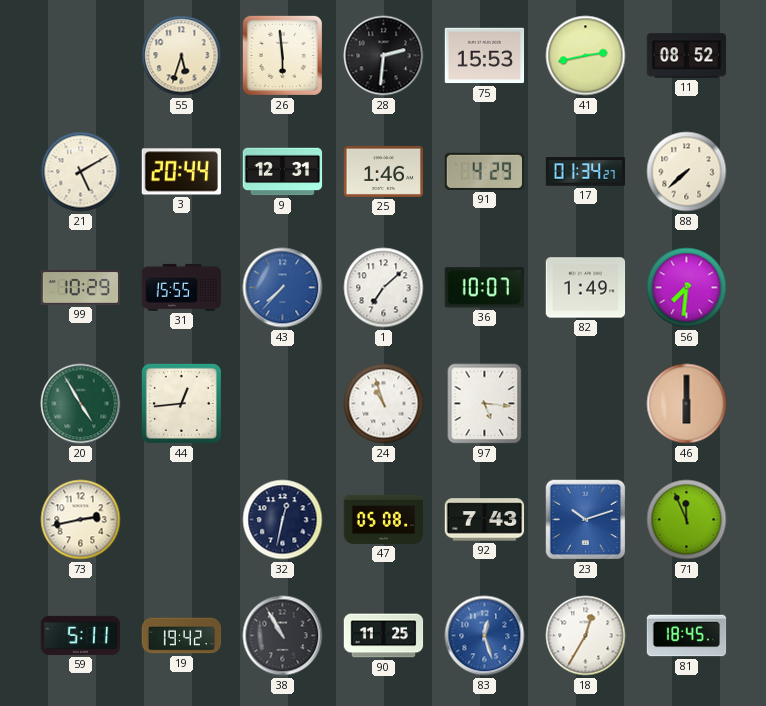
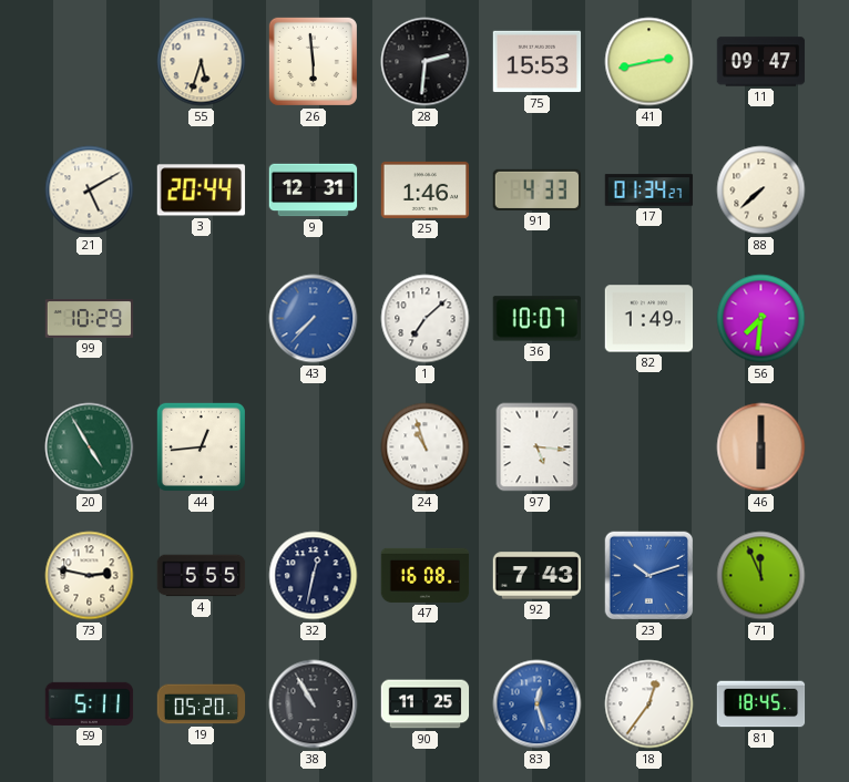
11: 08:52 -> 09:47
91: 4:29 -> 4:33
31: 15:55 -> none
73: 2:43 -> 2:47
4: none -> 5:55
47: 05:08 -> 16:08
19: 19:42 -> 05:20
18: 12:35 -> 12:36
